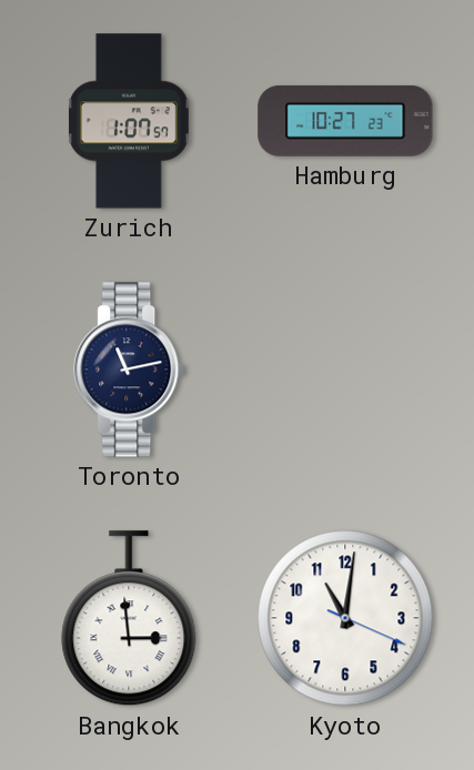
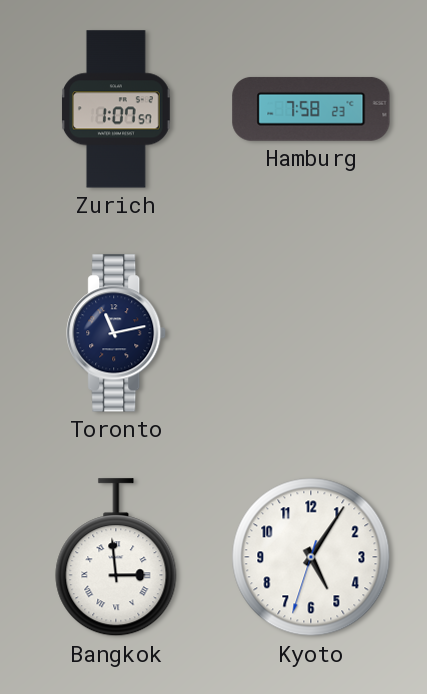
Hamburg: 10:27 -> 7:58
Kyoto: 11:01 -> 5:05
